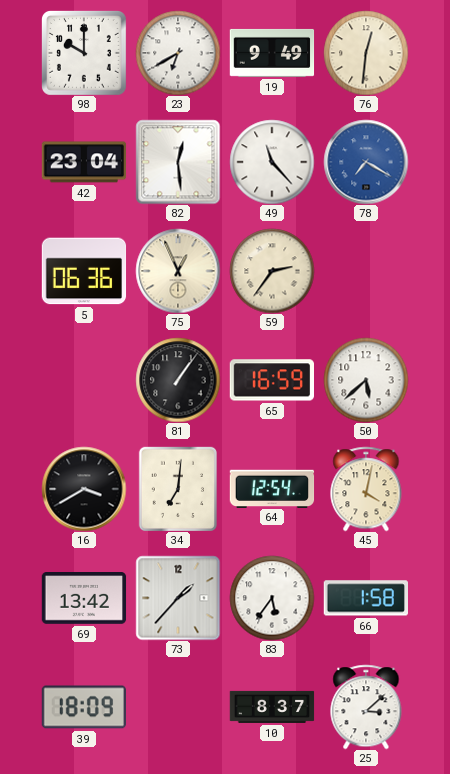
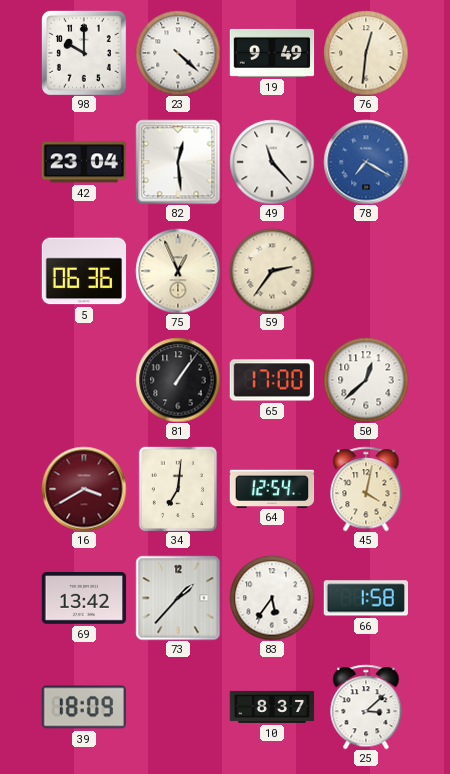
23: 6:40 -> 4:22
65: 16:59 -> 17:00
50: 5:38 -> 12:38
16 dial: black -> burgundy
